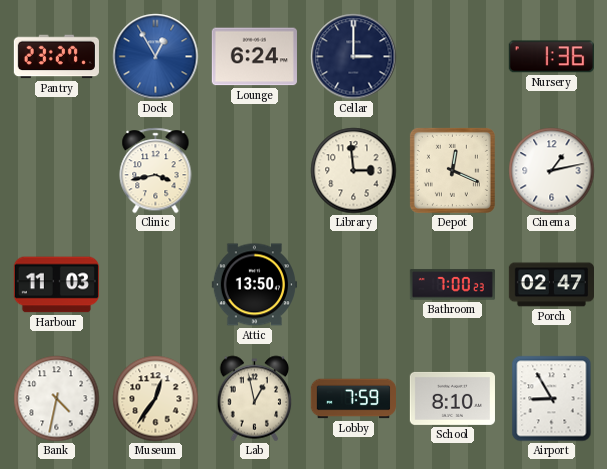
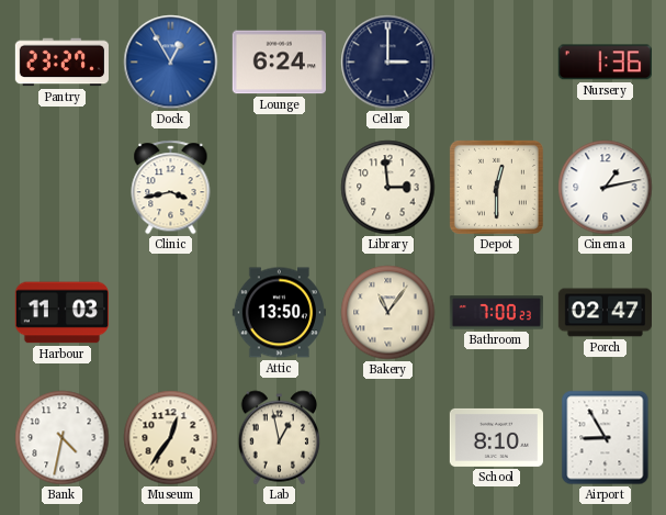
Depot: 12:19 -> 12:30
Bakery: none -> 11:06
Lobby: 7:59 -> none
